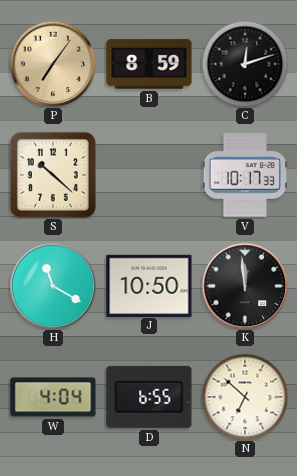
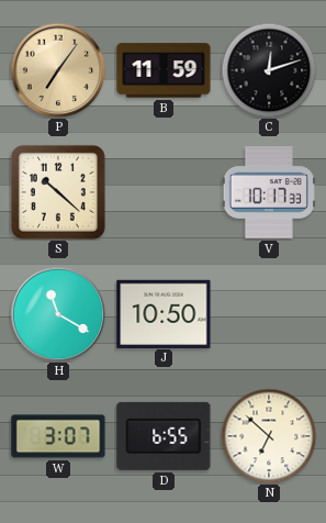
B: 8:59 -> 11:59
K: 11:59 -> none
W: 4:04 -> 3:07
